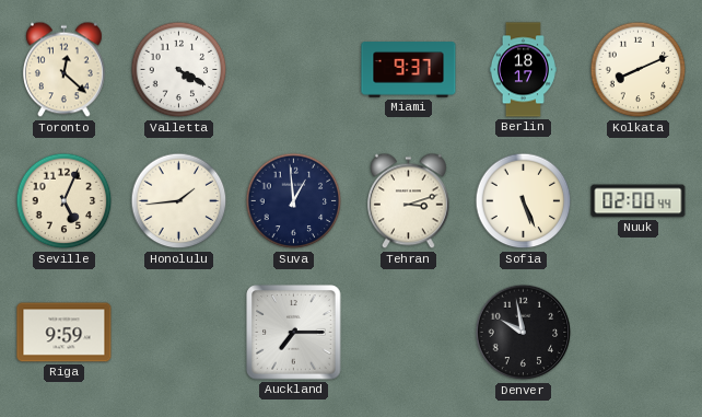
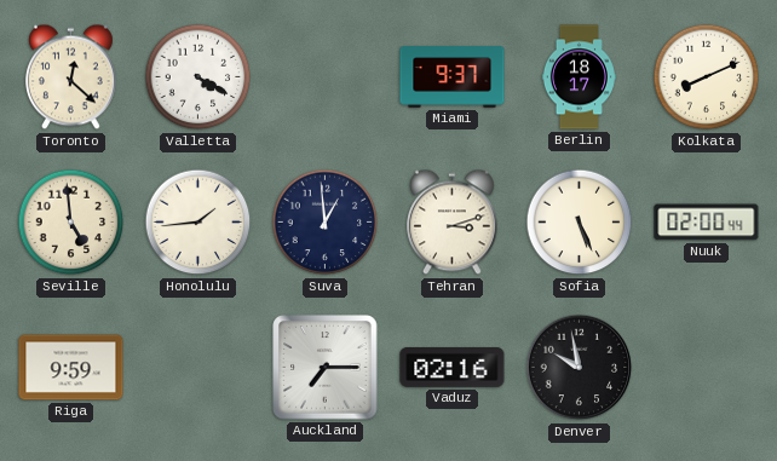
Seville: 5:04 -> 4:59
Vaduz: none -> 02:16
